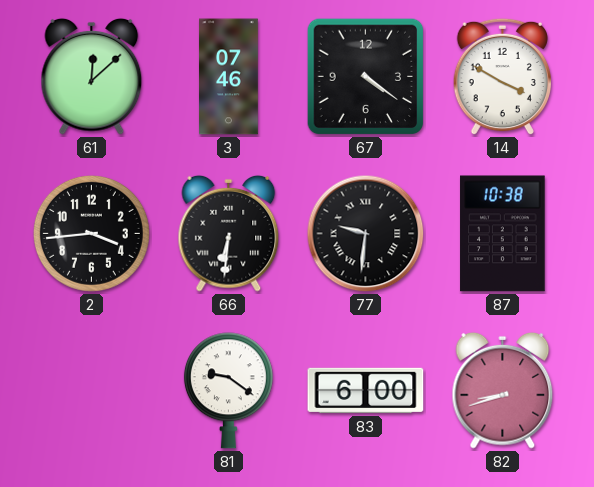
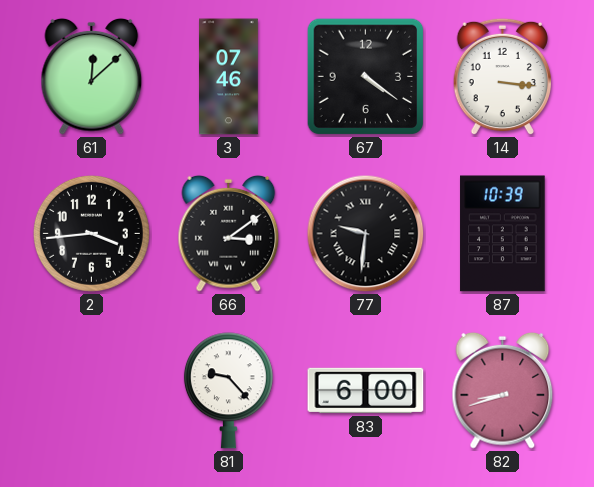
14: 3:50 -> 3:16
66: 6:31 -> 3:09
87: 10:38 -> 10:39
81: 9:21 -> 9:23
